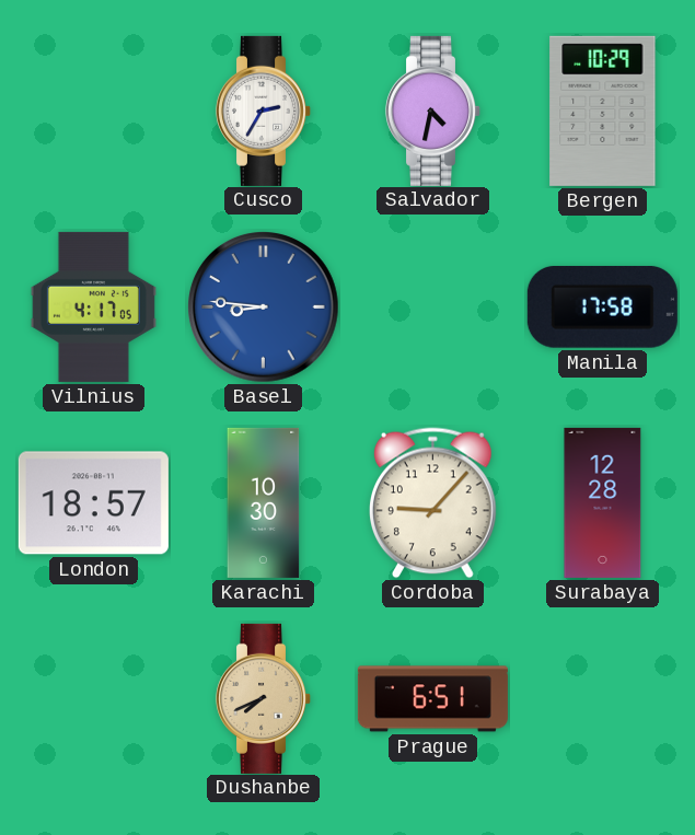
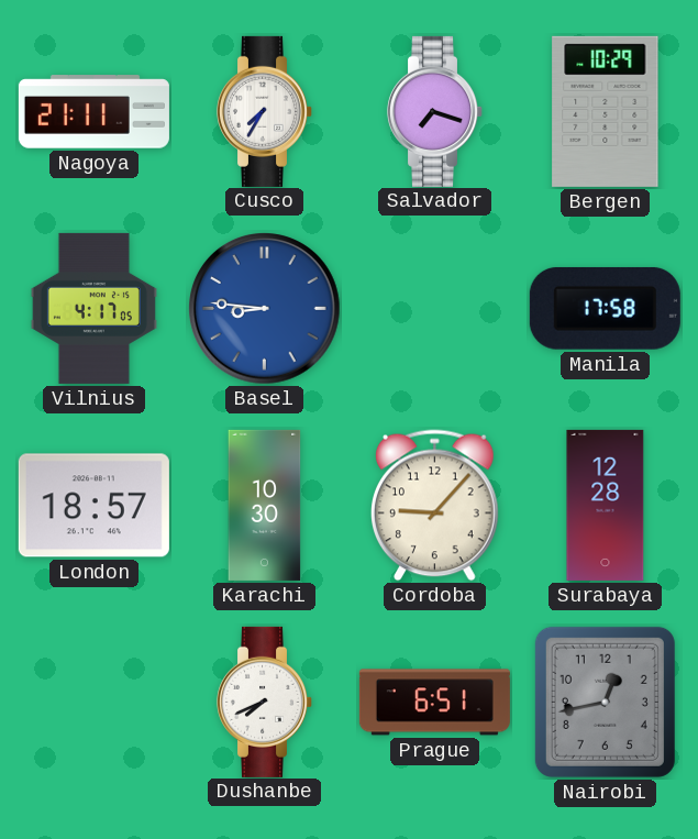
Nagoya: none -> 21:11
Cusco: 2:35 -> 7:35
Salvador: 4:32 -> 7:18
Dushanbe dial: champagne -> white
Nairobi: none -> 12:43
